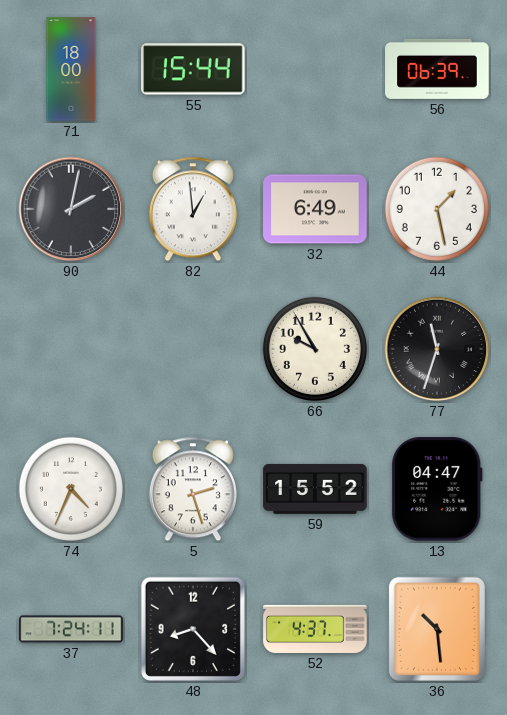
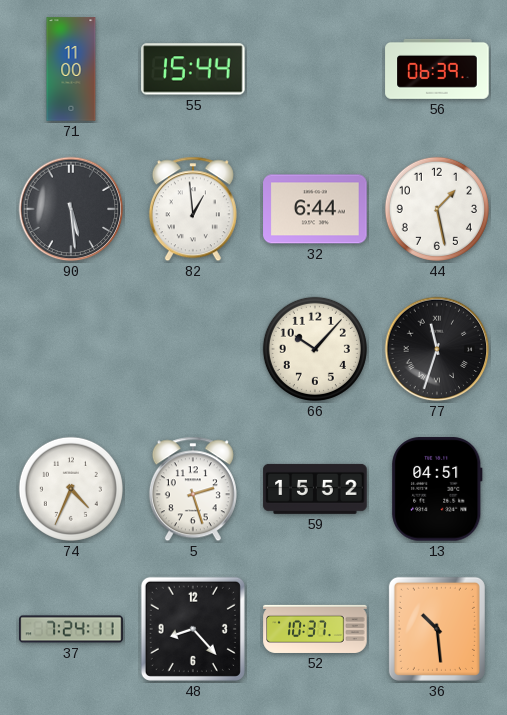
71: 18:00 -> 11:00
90: 2:02 -> 5:29
32: 6:49 -> 6:44
66: 9:55 -> 10:07
13: 04:47 -> 04:51
52: 4:37 -> 10:37
